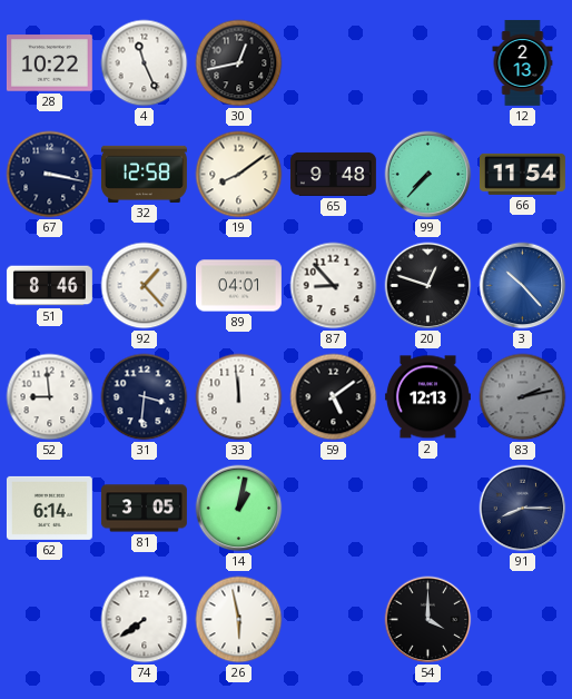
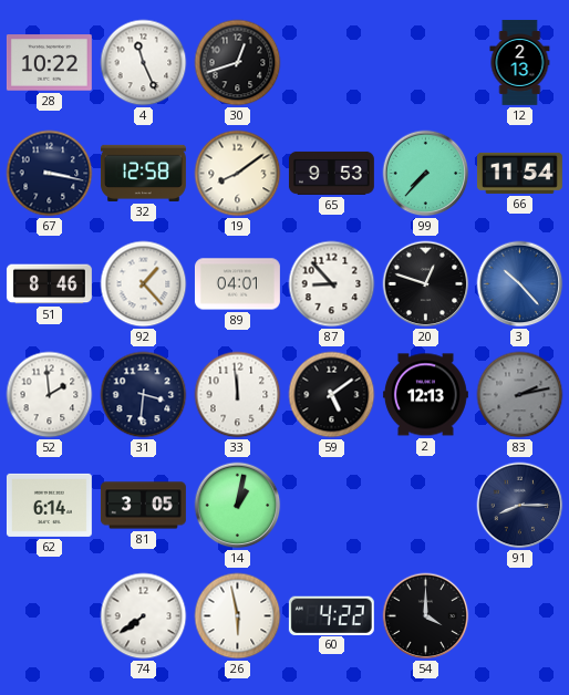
30: 12:43 -> 12:42
65: 9:48 -> 9:53
52: 8:59 -> 1:59
60: none -> 4:22
